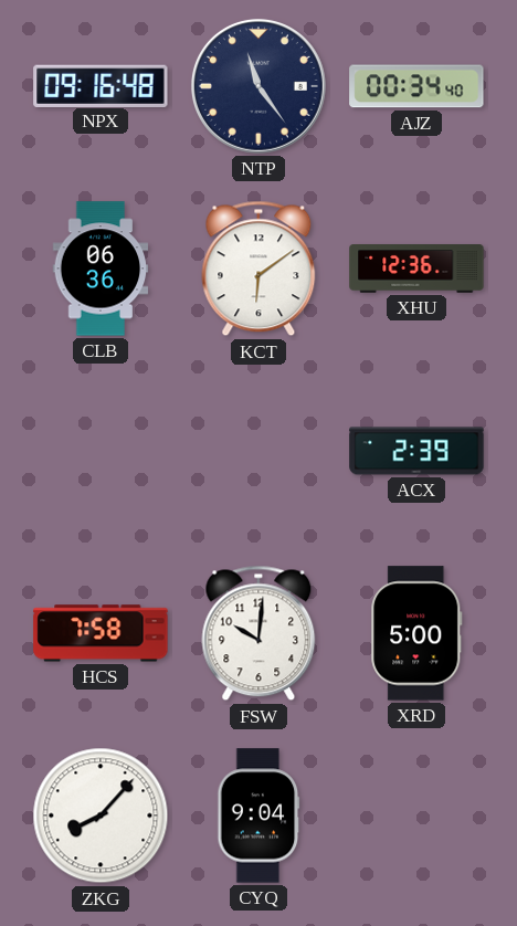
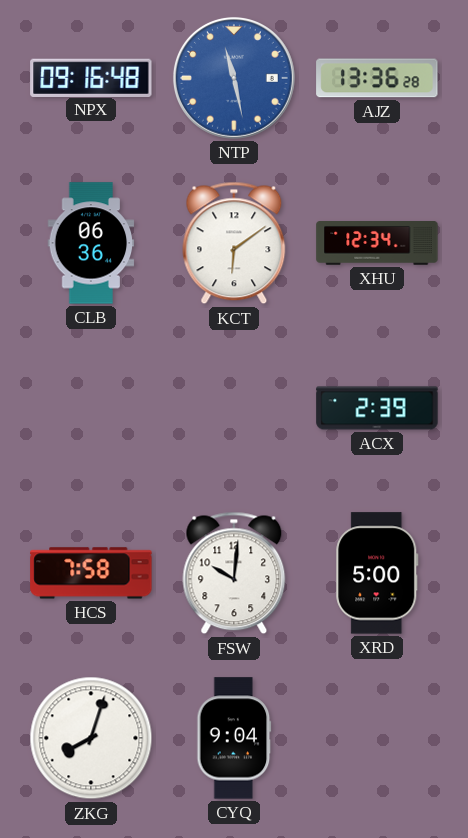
NTP: 11:24 -> 11:28
NTP dial: navy -> blue
AJZ: 00:34 -> 13:36
XHU: 12:36 -> 12:34
ZKG: 8:07 -> 8:03
